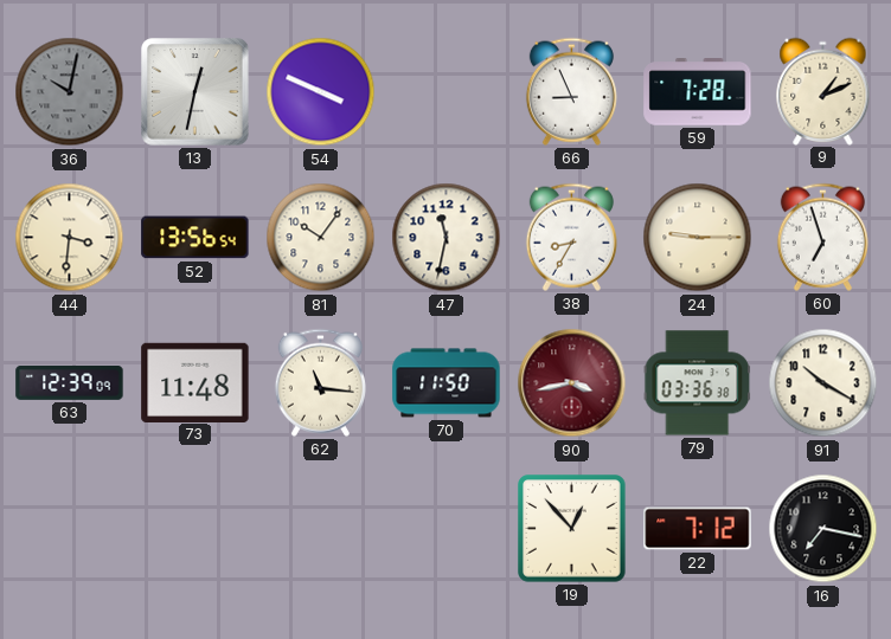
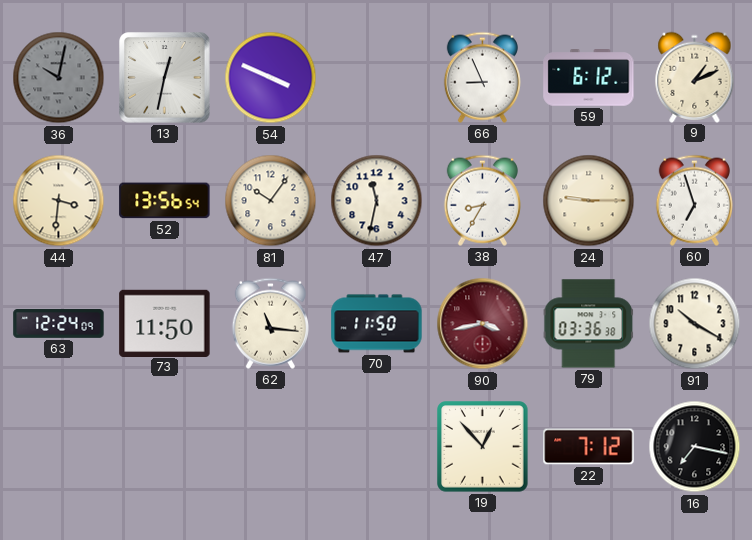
59: 7:28 -> 6:12
63: 12:39 -> 12:24
73: 11:48 -> 11:50
